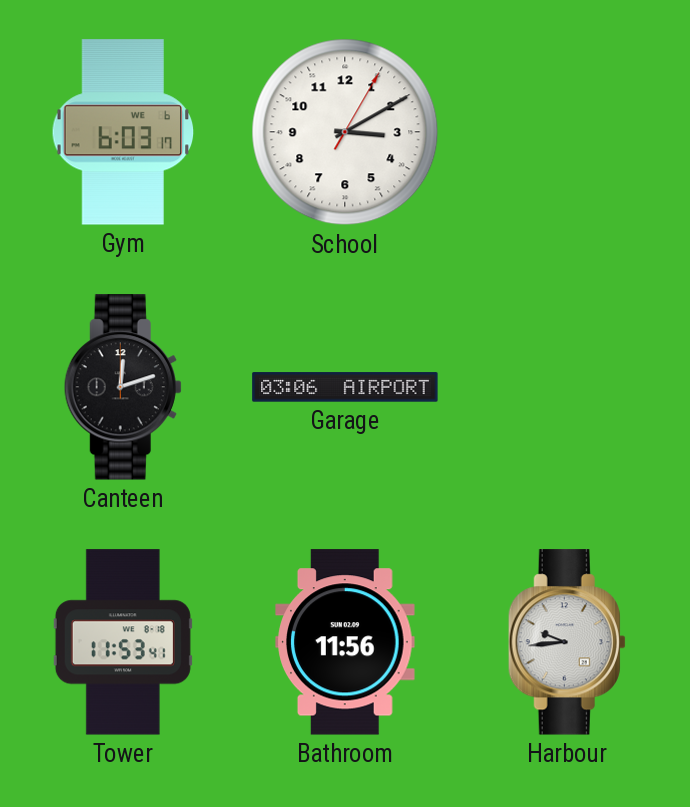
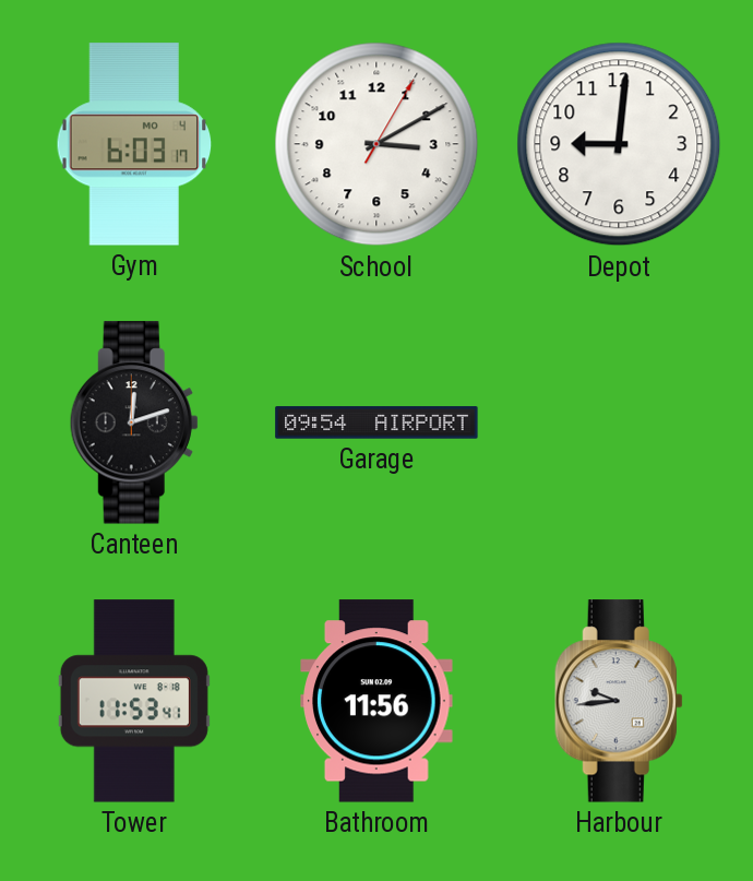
Gym date: WE 6 -> MO 4
Depot: none -> 9:01
Garage: 03:06 -> 09:54
